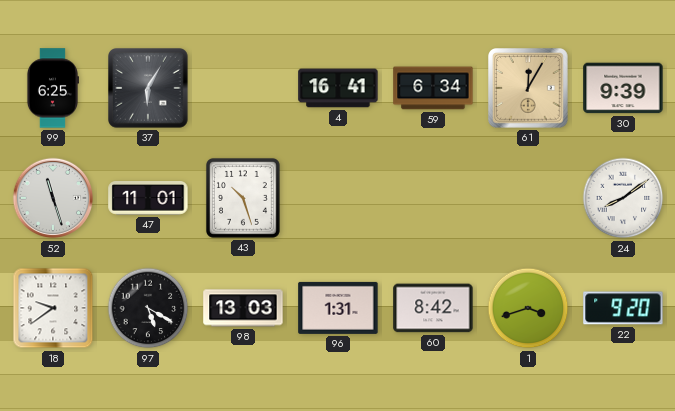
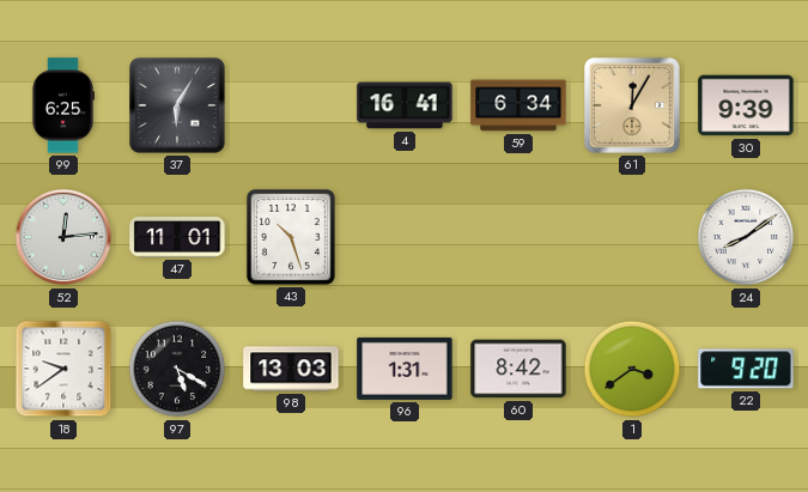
52: 11:27 -> 12:14
1: 3:42 -> 3:39
